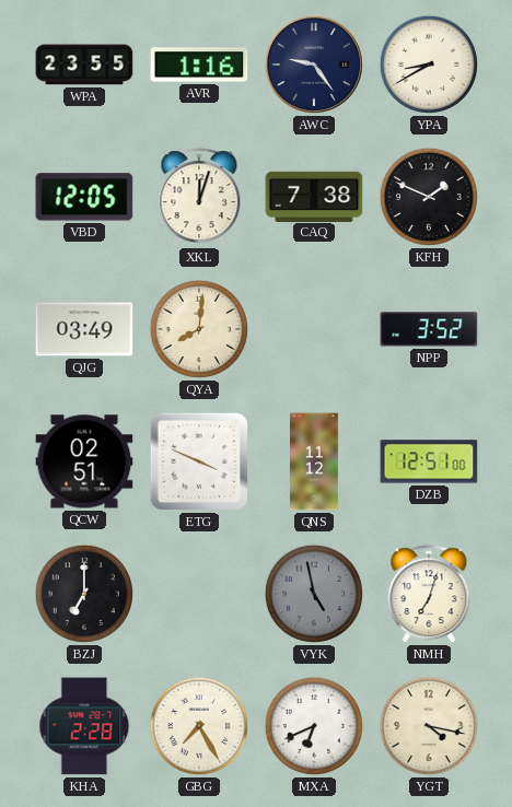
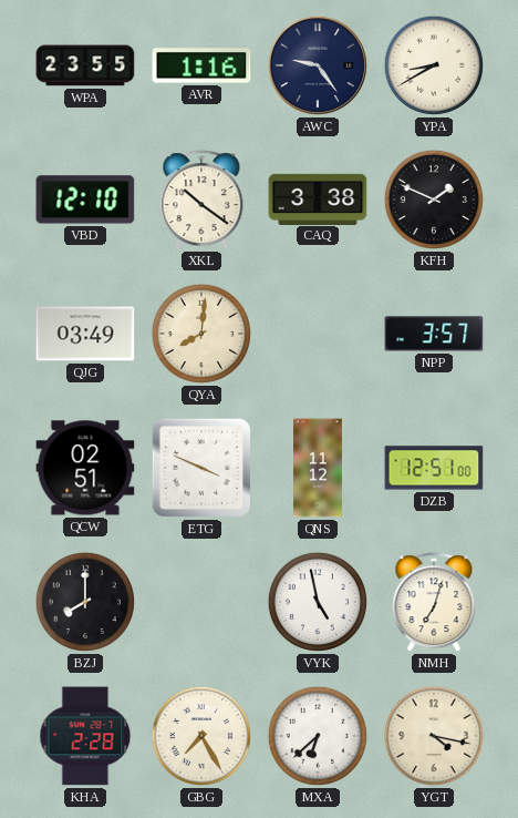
VBD: 12:05 -> 12:10
XKL: 12:03 -> 10:21
CAQ: 7:38 -> 3:38
NPP: 3:52 -> 3:57
BZJ: 7:00 -> 8:00
VYK dial: grey -> white
MXA: 6:41 -> 6:38
